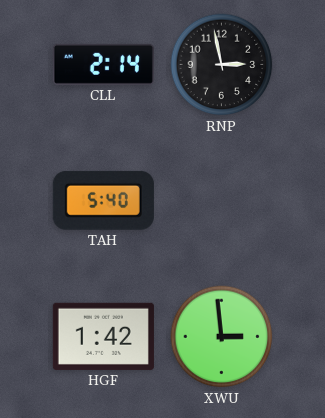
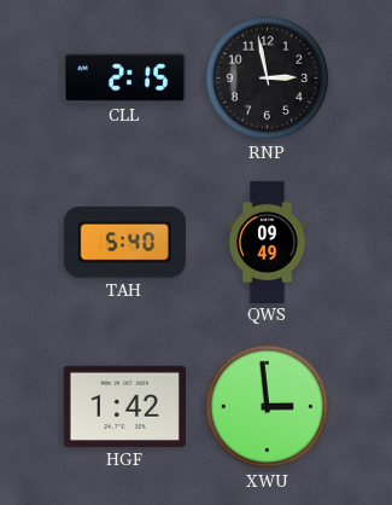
CLL: 2:14 -> 2:15
QWS: none -> 09:49
